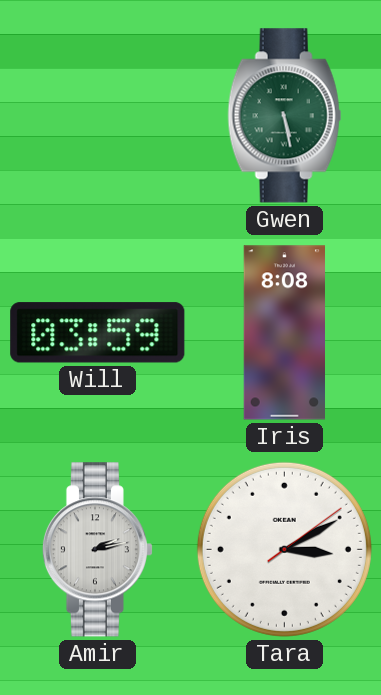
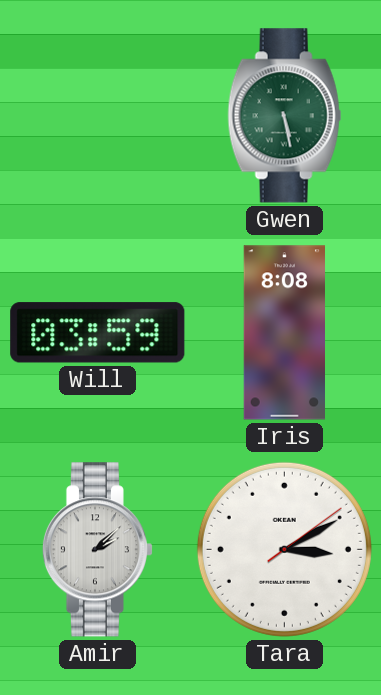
Amir: 2:13 -> 2:08
